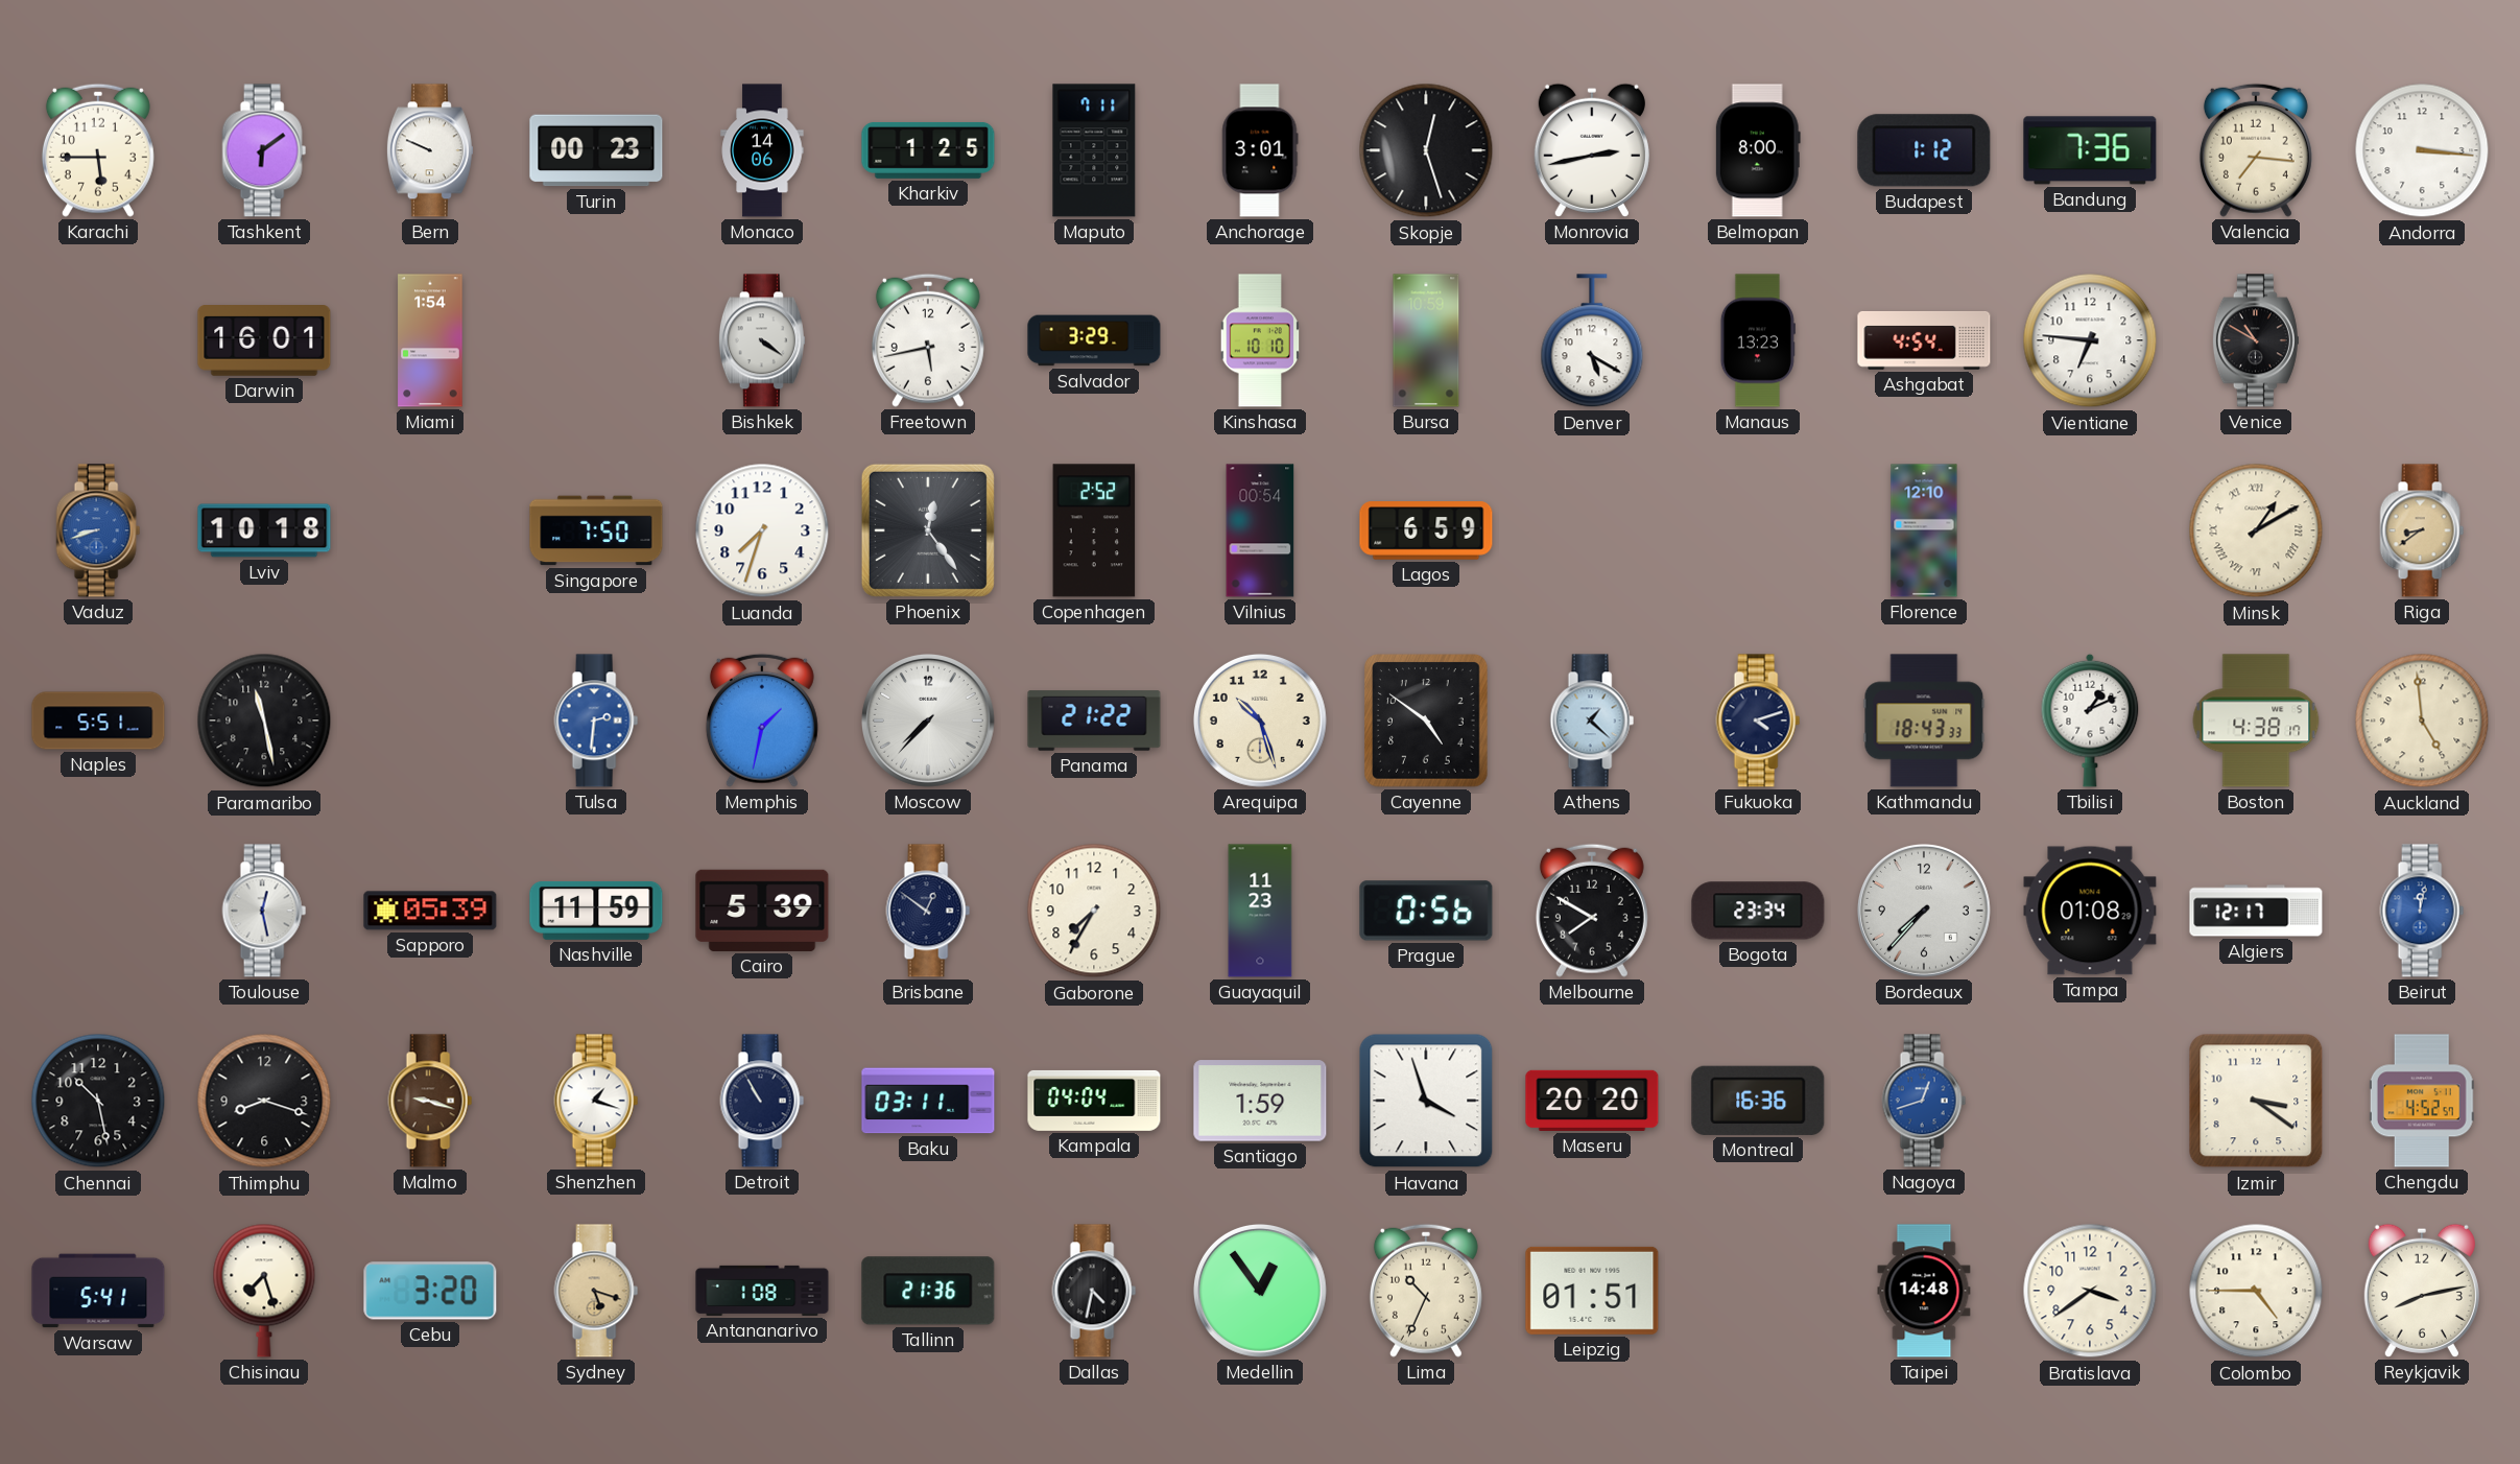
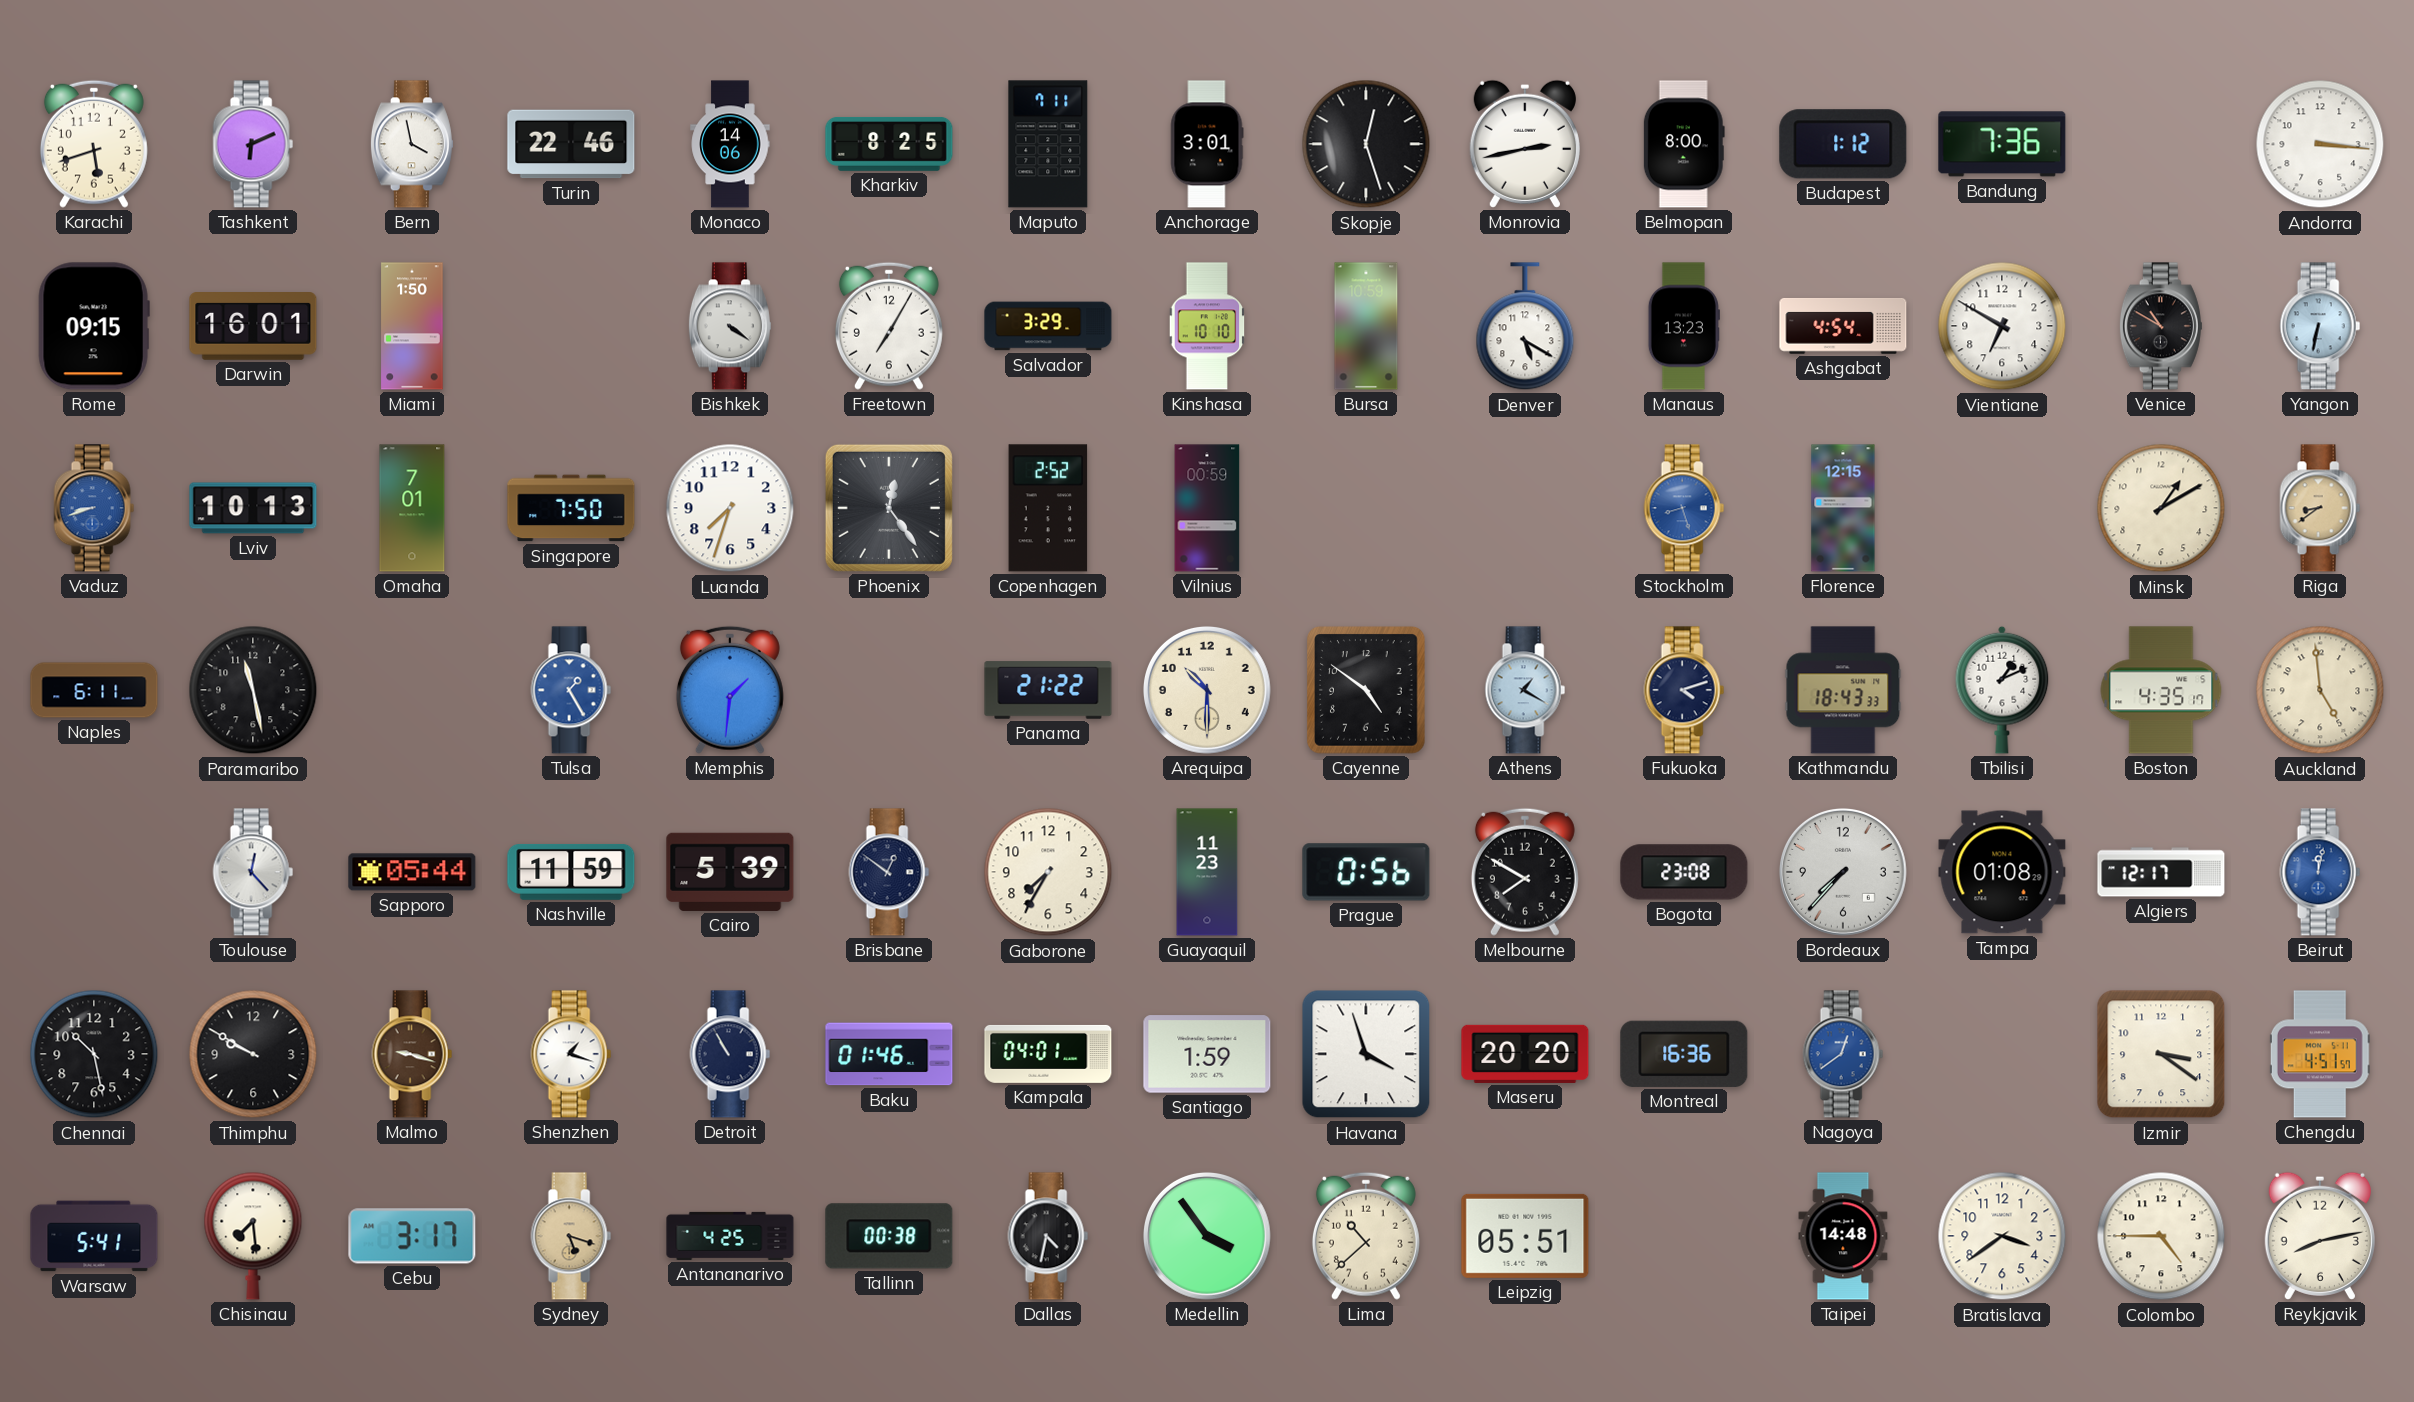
Karachi: 5:45 -> 5:42
Tashkent: 6:09 -> 6:11
Bern: 9:49 -> 3:58
Turin: 00:23 -> 22:46
Kharkiv: 1:25 -> 8:25
Valencia: 7:16 -> none
Rome: none -> 09:15
Miami: 1:54 -> 1:50
Freetown: 5:43 -> 7:05
Vientiane: 6:46 -> 6:50
Yangon: none -> 6:32
Lviv: 10:18 -> 10:13
Omaha: none -> 7:01
Vilnius: 00:54 -> 00:59
Lagos: 6:59 -> none
Stockholm: none -> 8:27
Florence: 12:10 -> 12:15
Minsk numerals: Roman -> Arabic
Naples: 5:51 -> 6:11
Tulsa: 2:31 -> 1:25
Memphis: 1:32 -> 1:31
Moscow: 7:37 -> none
Arequipa: 10:27 -> 10:30
Athens: 1:22 -> 1:20
Boston: 4:38 -> 4:35
Toulouse: 12:28 -> 12:23
Sapporo: 05:39 -> 05:44
Bogota: 23:34 -> 23:08
Thimphu: 8:18 -> 9:50
Baku: 03:11 -> 01:46
Kampala: 04:04 -> 04:01
Nagoya: 12:42 -> 12:39
Chengdu: 4:52 -> 4:51
Chisinau: 7:27 -> 7:29
Cebu: 3:20 -> 3:17
Antananarivo: 1:08 -> 4:25
Tallinn: 21:36 -> 00:38
Medellin: 12:54 -> 3:54
Lima: 10:34 -> 10:38
Leipzig: 01:51 -> 05:51
